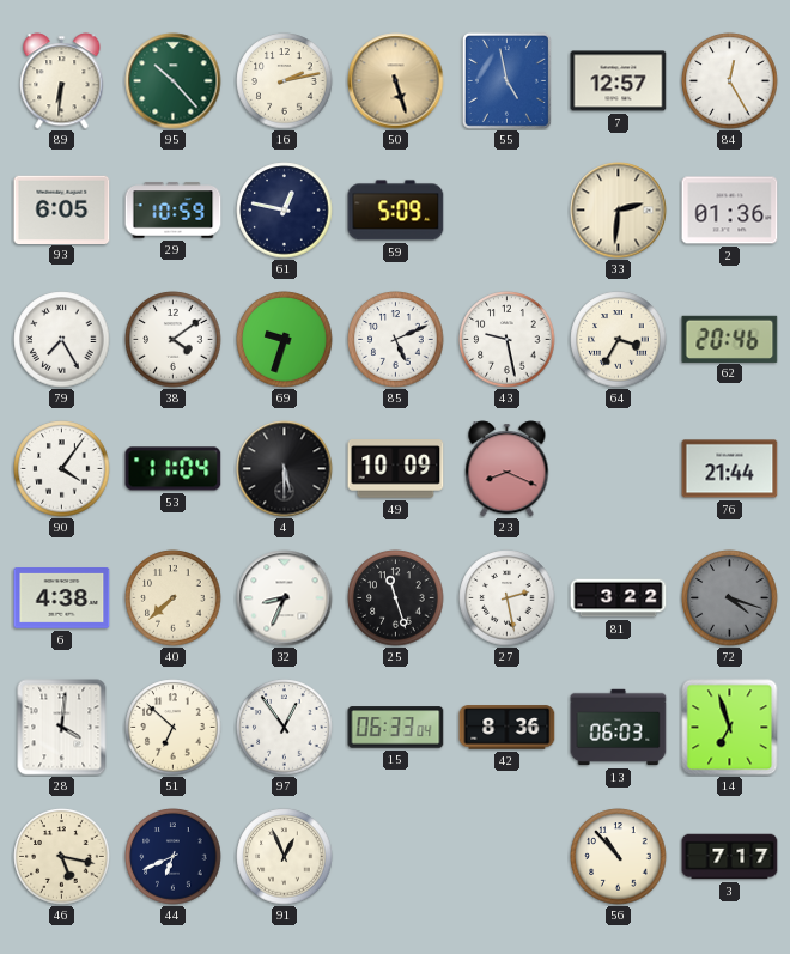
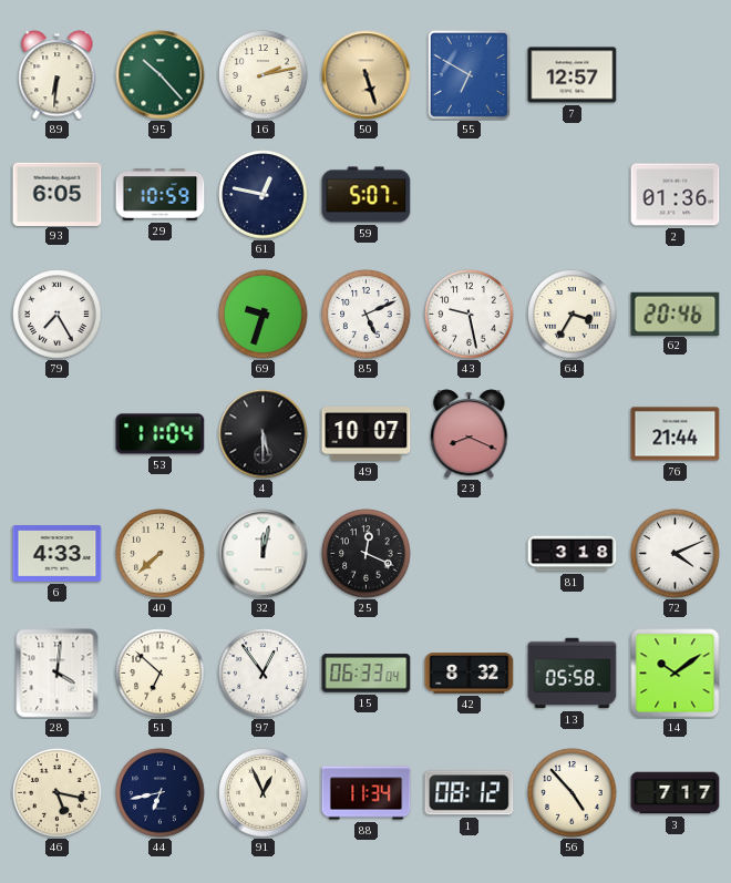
55: 4:58 -> 6:50
84: 12:25 -> none
59: 5:09 -> 5:07
33: 2:31 -> none
38: 4:09 -> none
90: 4:06 -> none
49: 10:09 -> 10:07
6: 4:38 -> 4:33
32: 8:34 -> 12:02
25: 11:27 -> 12:19
27: 2:28 -> none
81: 3:22 -> 3:18
72: 4:18 -> 4:11
72 dial: grey -> white
42: 8:36 -> 8:32
13: 06:03 -> 05:58
14: 6:57 -> 10:09
44: 6:41 -> 6:43
88: none -> 11:34
1: none -> 08:12
56: 10:53 -> 4:53
